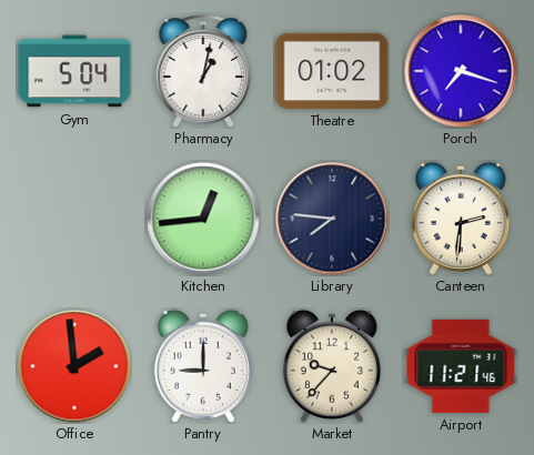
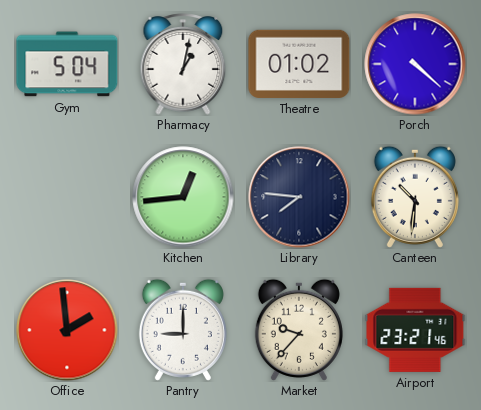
Porch: 7:18 -> 4:22
Canteen: 2:31 -> 10:31
Airport: 11:21 -> 23:21
